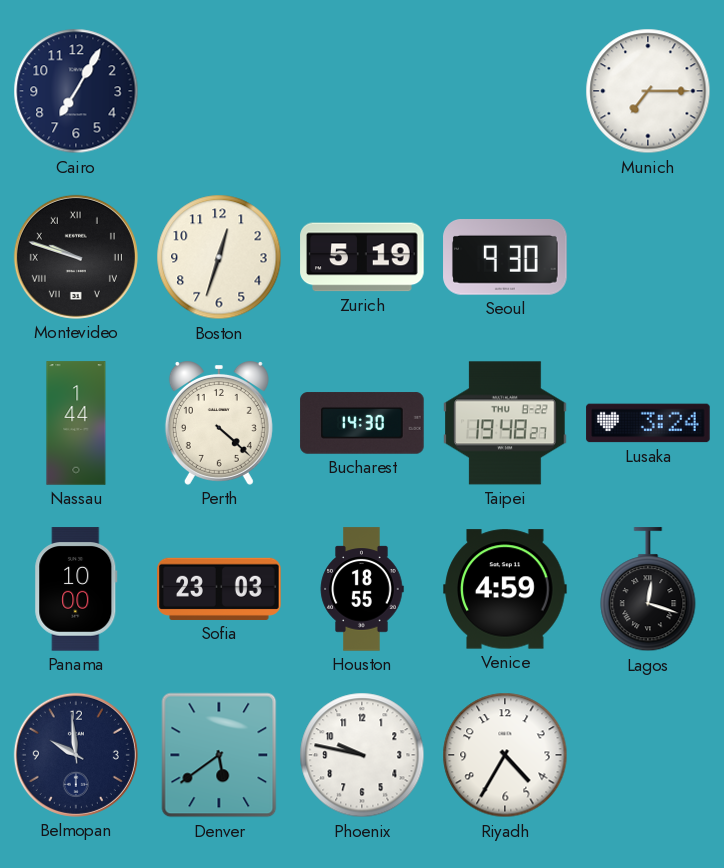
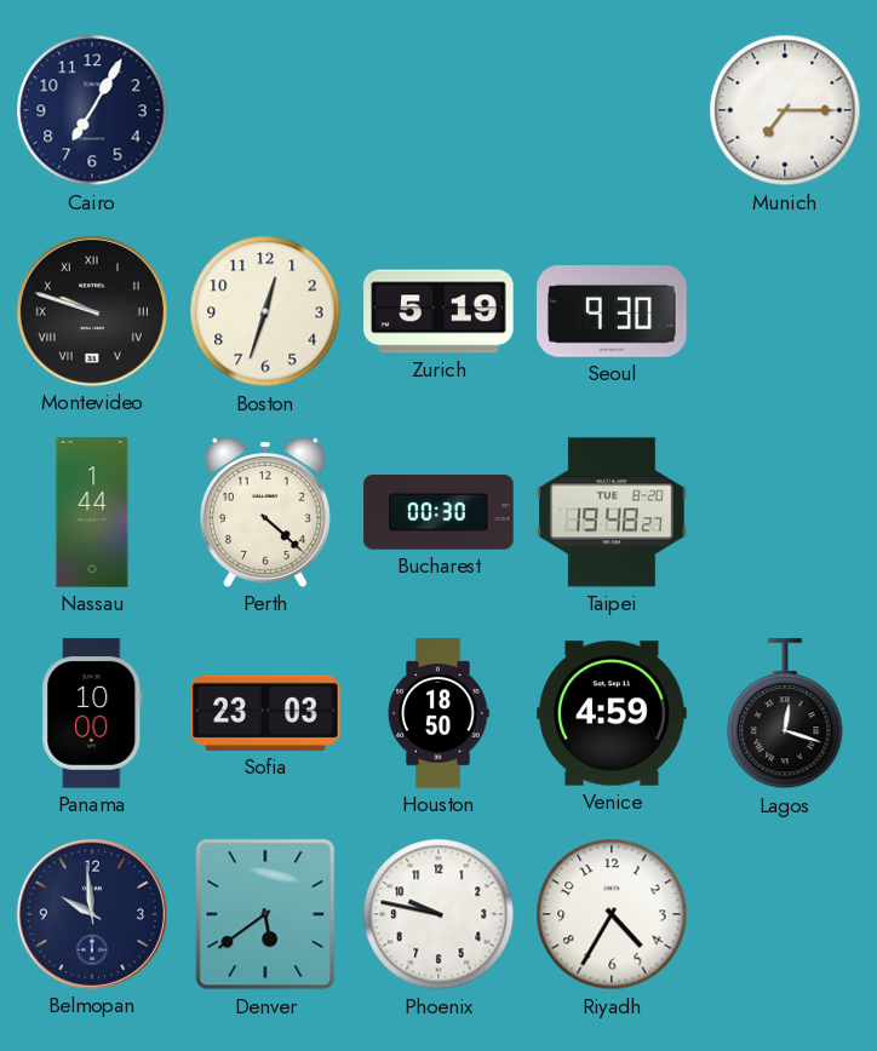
Bucharest: 14:30 -> 00:30
Taipei date: THU 8-22 -> TUE 8-20
Lusaka: 3:24 -> none
Houston: 18:55 -> 18:50
